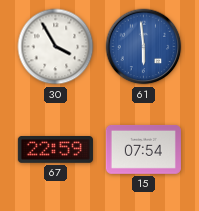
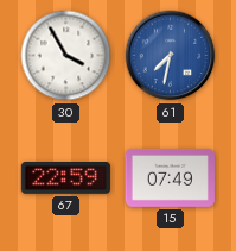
61: 5:59 -> 7:32
15: 07:54 -> 07:49
